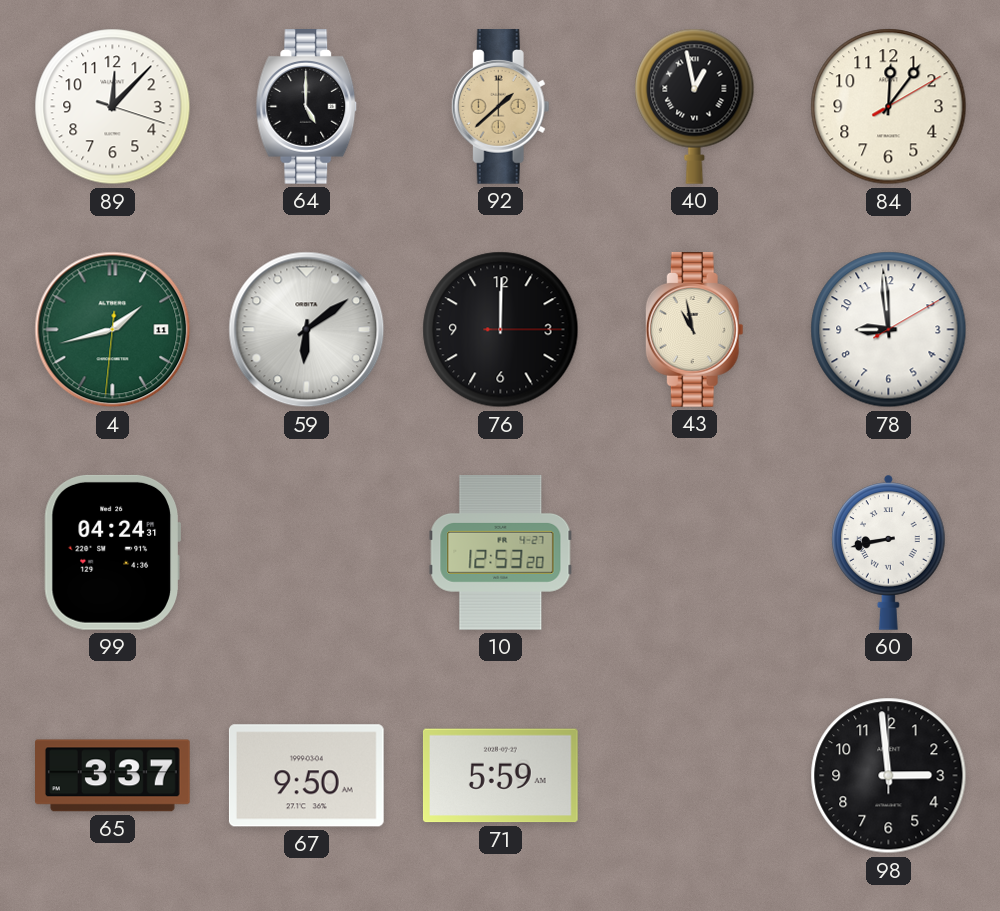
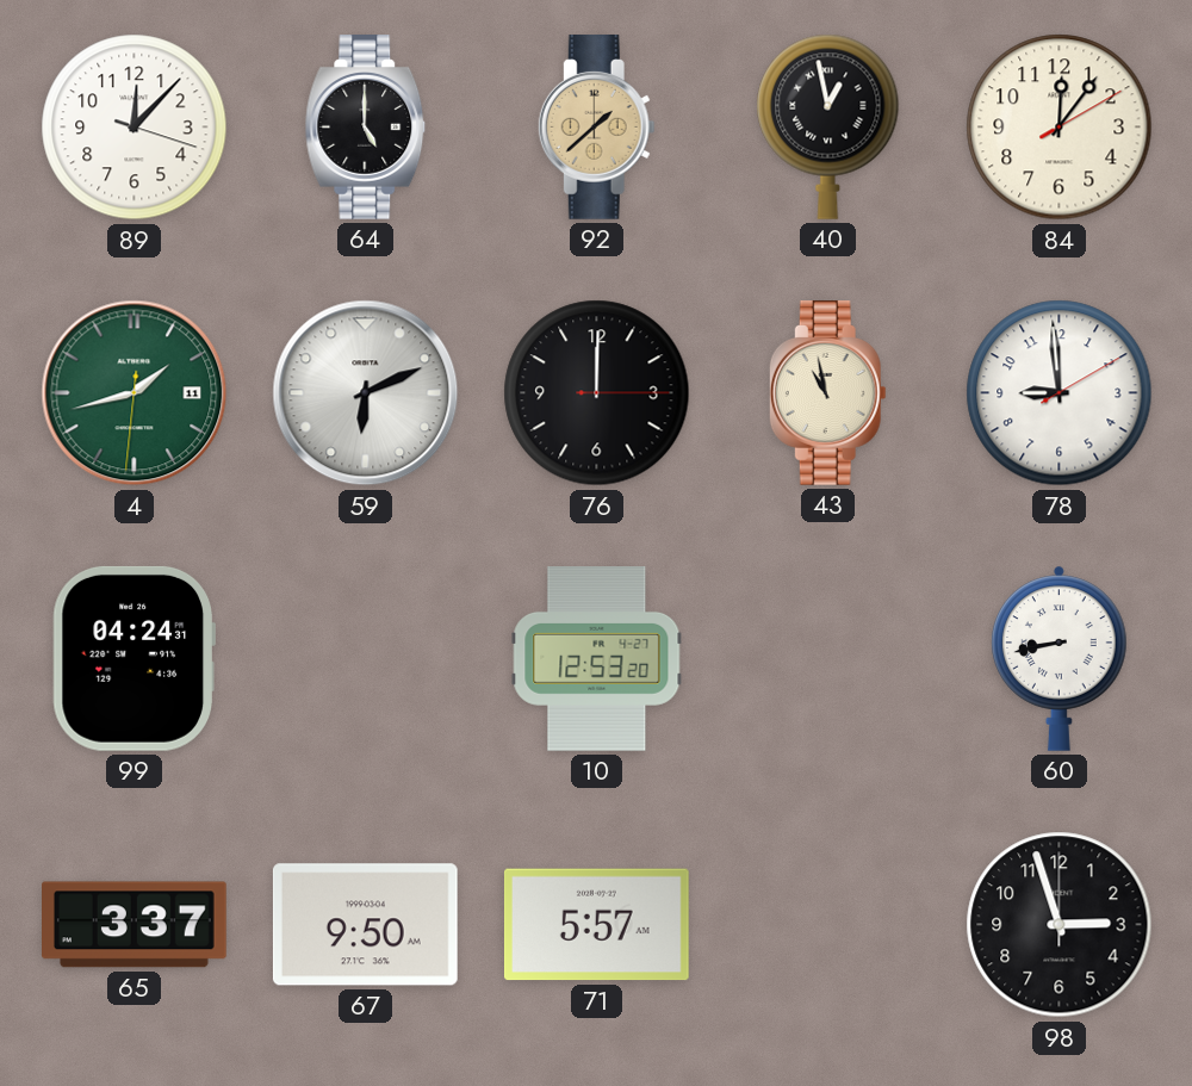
59: 6:09 -> 6:11
71: 5:59 -> 5:57
98: 2:59 -> 2:57
